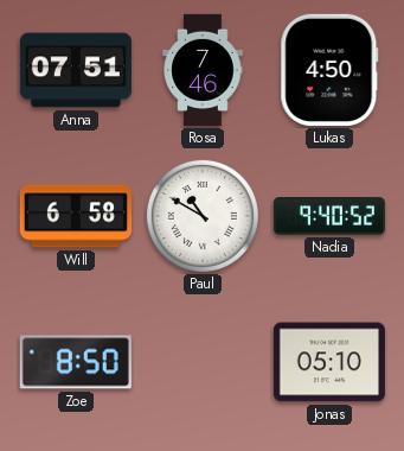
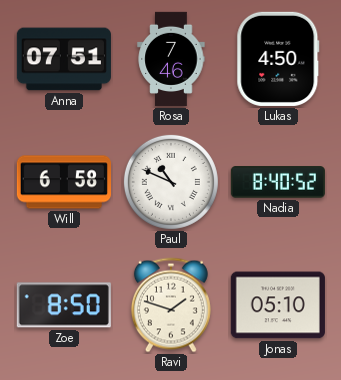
Paul: 10:50 -> 10:49
Nadia: 9:40 -> 8:40
Ravi: none -> 1:48
